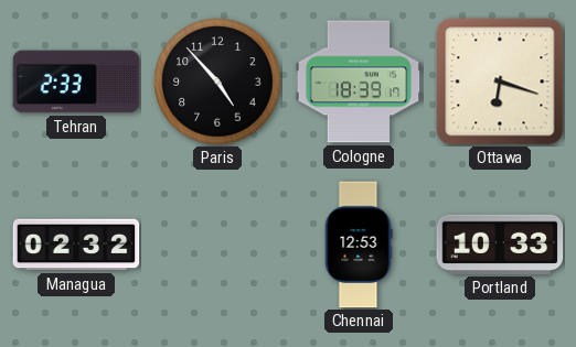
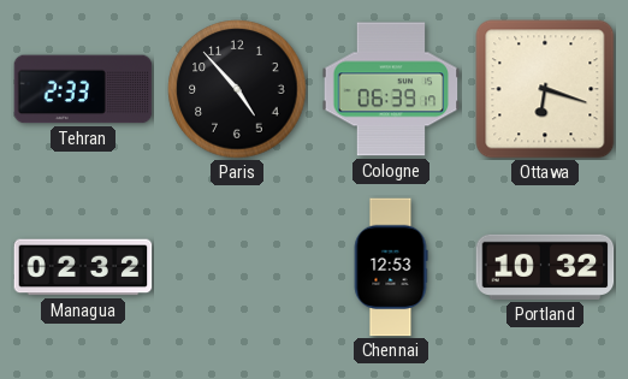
Cologne: 18:39 -> 06:39
Portland: 10:33 -> 10:32
